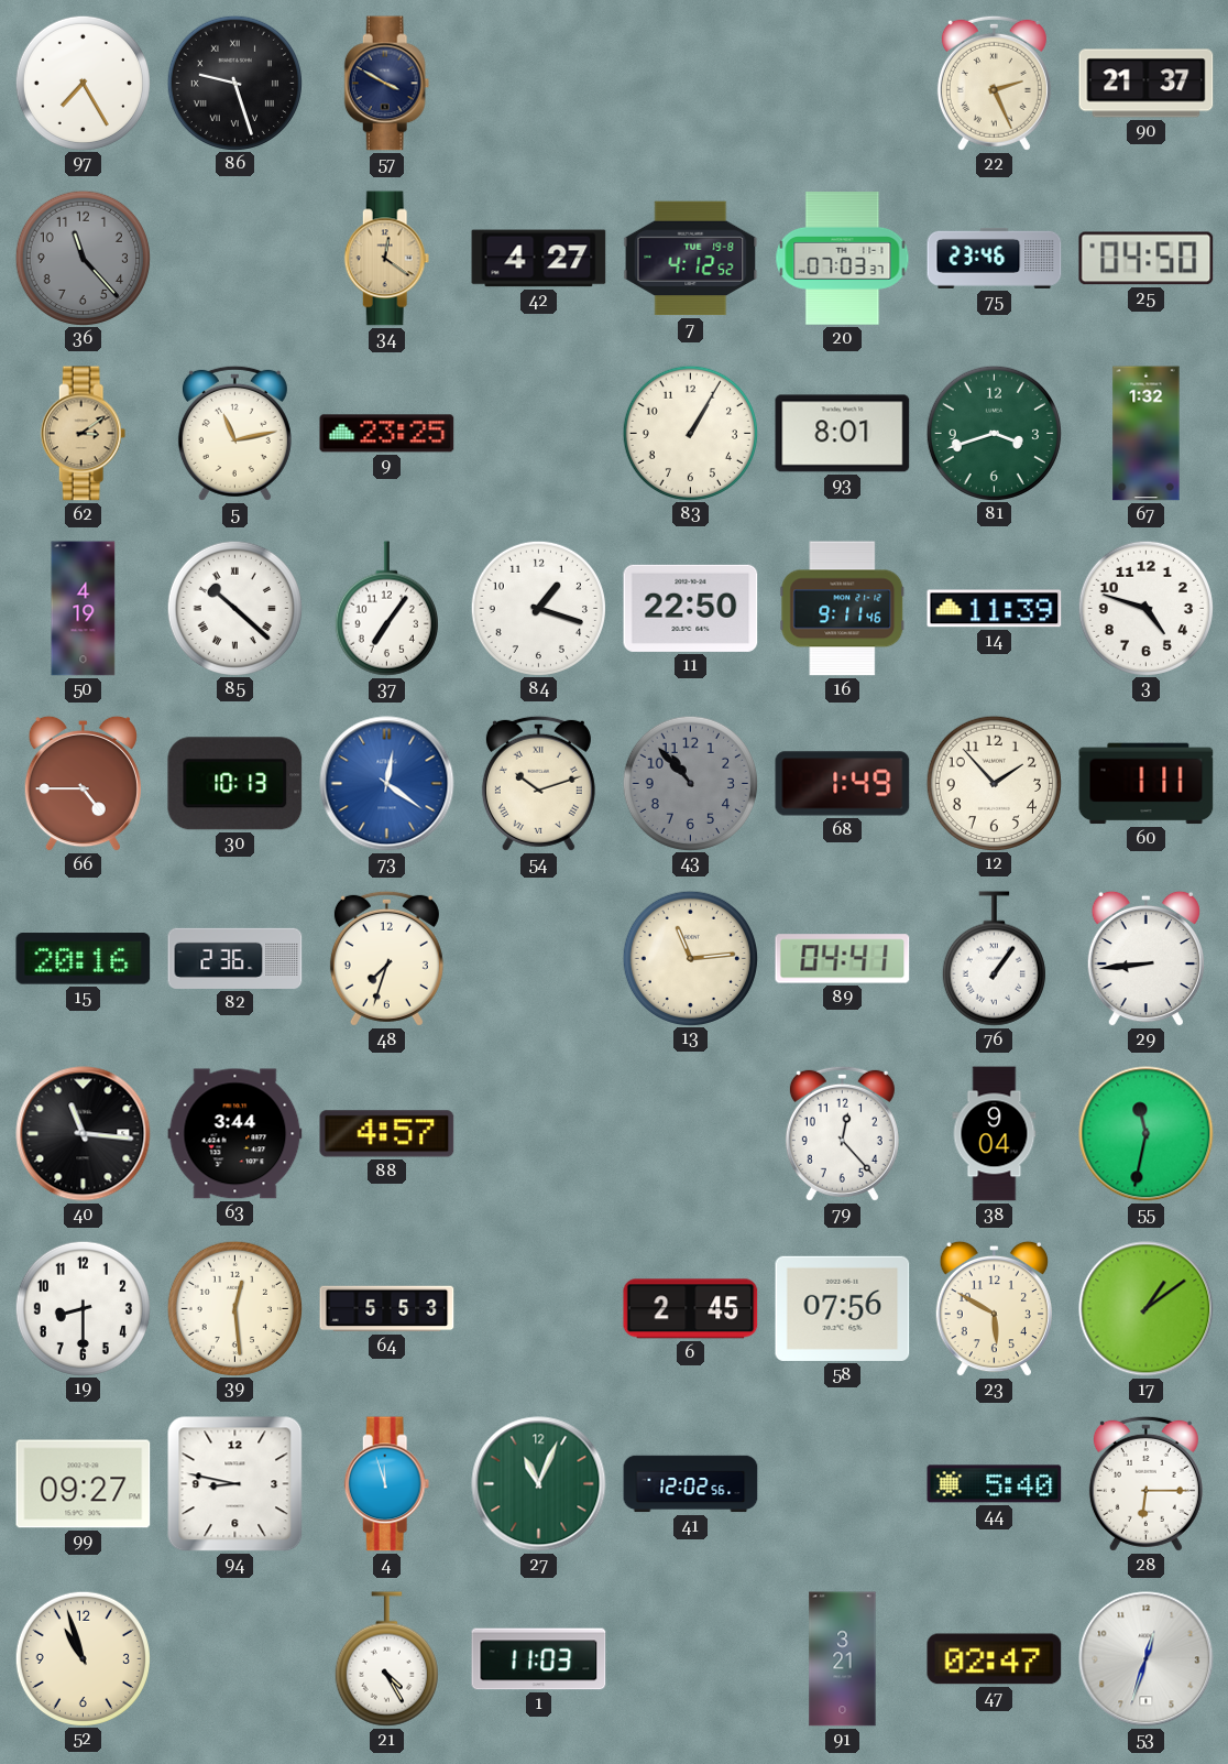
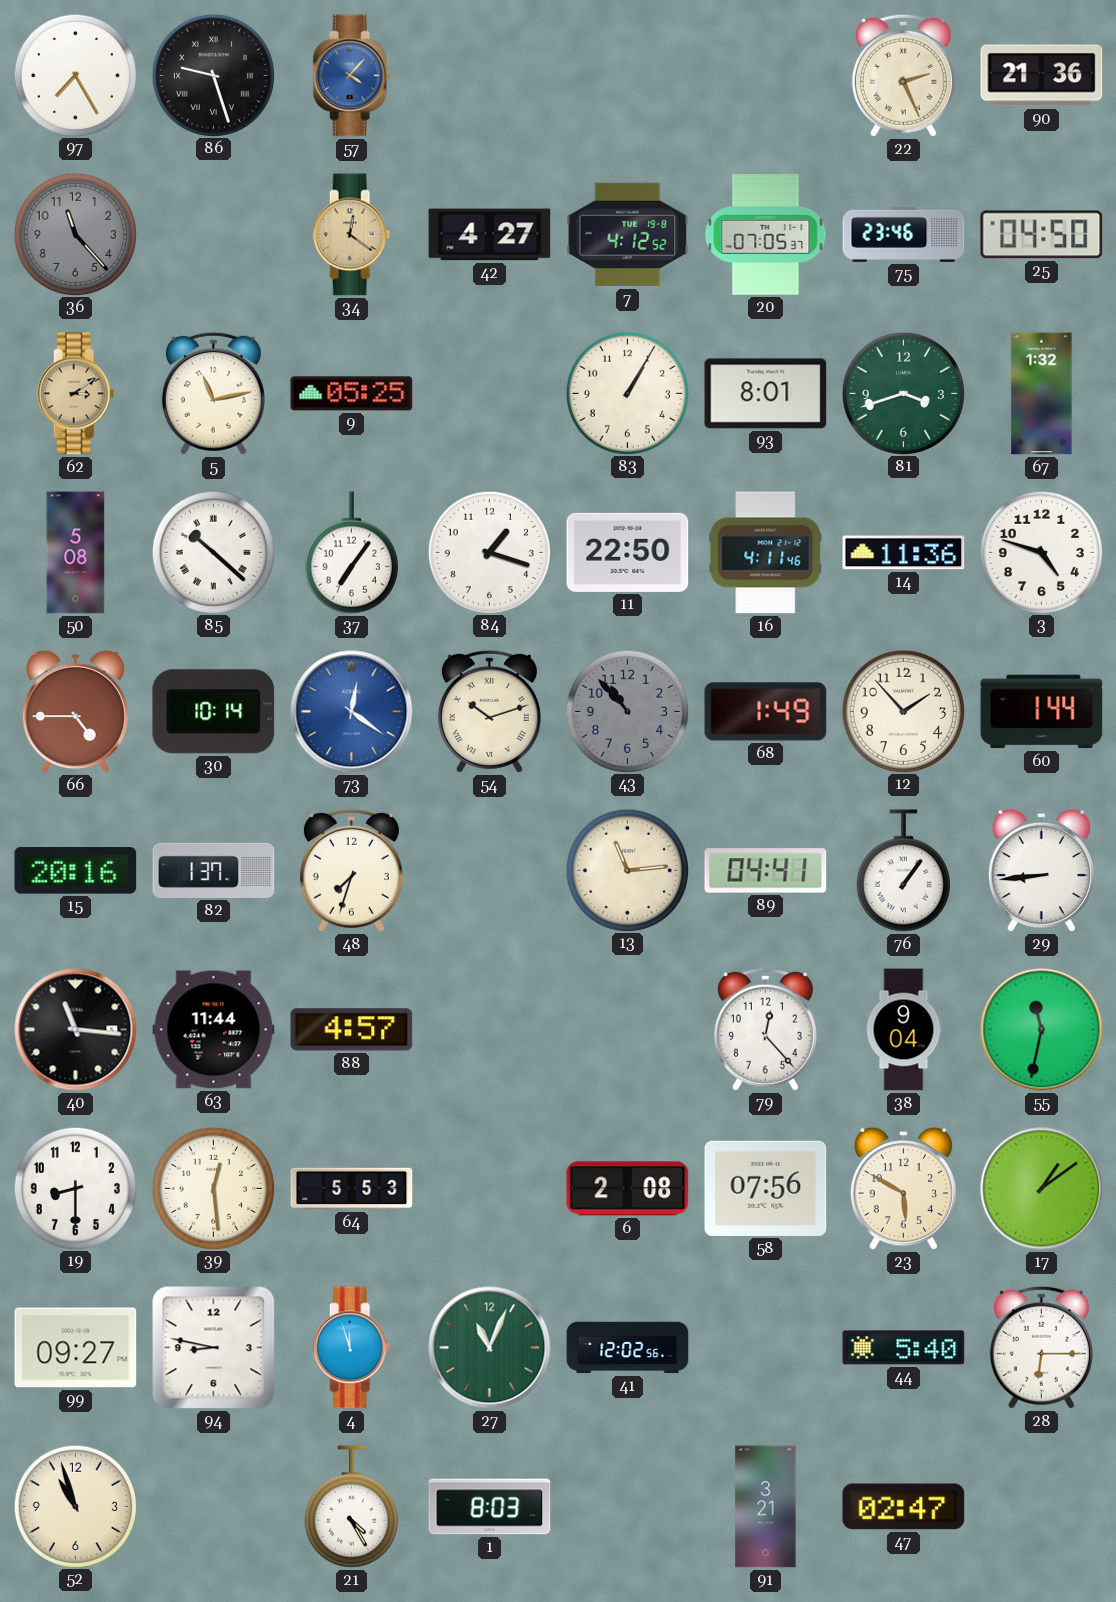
57: 3:50 -> 4:07
57 dial: navy -> blue
90: 21:37 -> 21:36
20: 07:03 -> 07:05
9: 23:25 -> 05:25
50: 4:19 -> 5:08
16: 9:11 -> 4:11
14: 11:39 -> 11:36
30: 10:13 -> 10:14
60: 1:11 -> 1:44
82: 2:36 -> 1:37
63: 3:44 -> 11:44
6: 2:45 -> 2:08
1: 11:03 -> 8:03
53: 12:33 -> none
